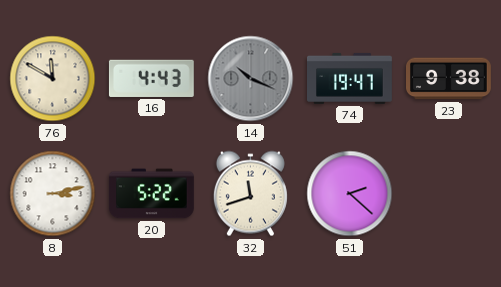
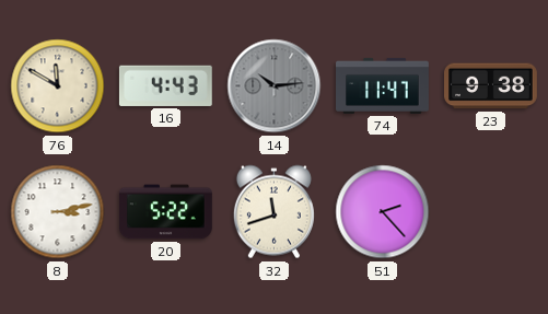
14: 10:19 -> 10:14
74: 19:47 -> 11:47
51: 2:22 -> 2:23
